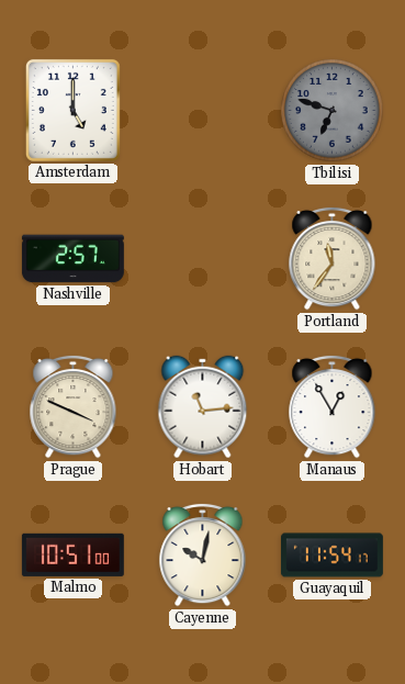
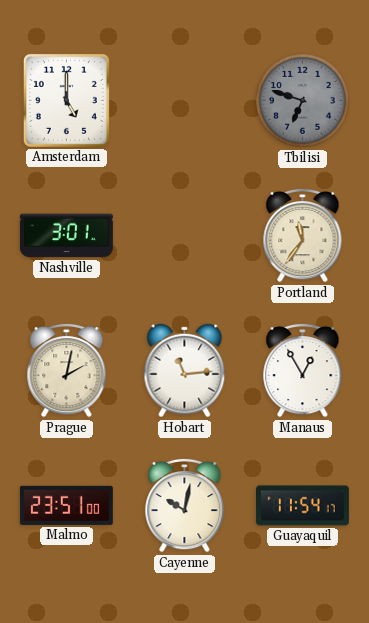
Nashville: 2:57 -> 3:01
Prague: 3:49 -> 2:02
Malmo: 10:51 -> 23:51
